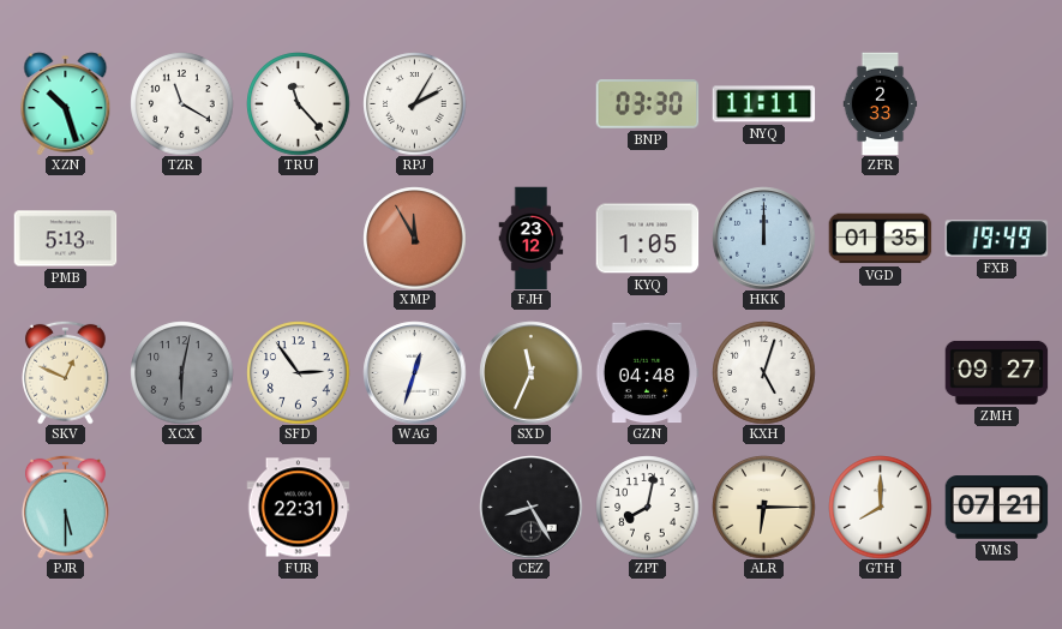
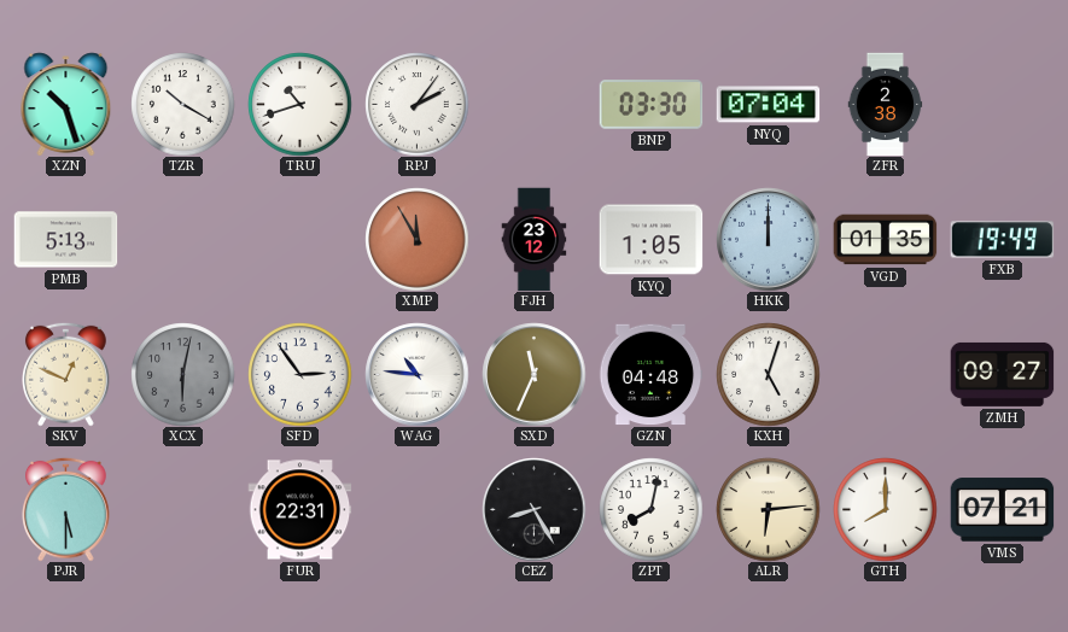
TZR: 11:20 -> 10:20
TRU: 11:23 -> 10:42
RPJ: 2:05 -> 2:06
NYQ: 11:11 -> 07:04
ZFR: 2:33 -> 2:38
WAG: 12:33 -> 10:46
ALR: 6:15 -> 6:14
